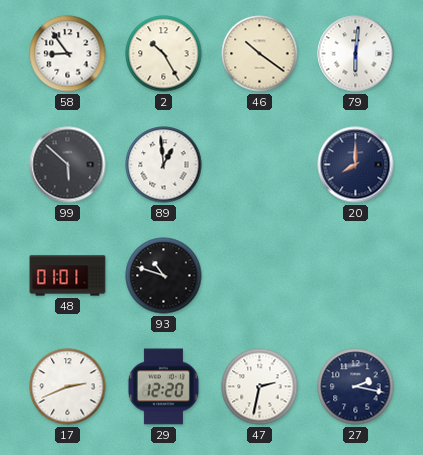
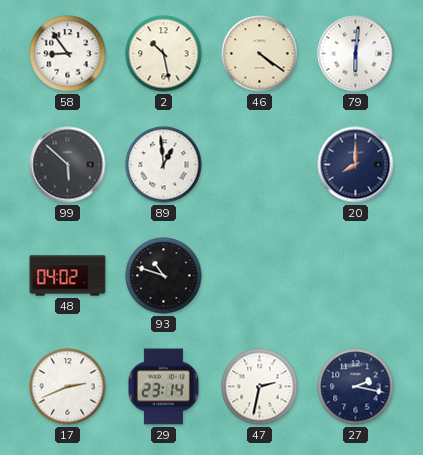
2: 10:25 -> 10:28
46: 10:21 -> 4:21
48: 01:01 -> 04:02
29: 12:20 -> 23:14
